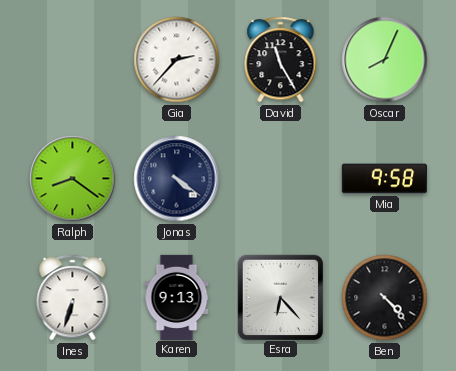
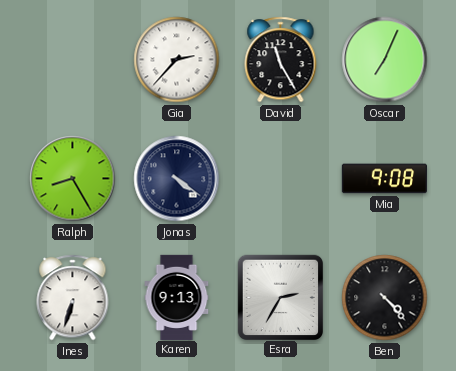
Oscar: 8:04 -> 7:04
Ralph: 8:21 -> 8:25
Mia: 9:58 -> 9:08
Esra: 6:23 -> 2:35
